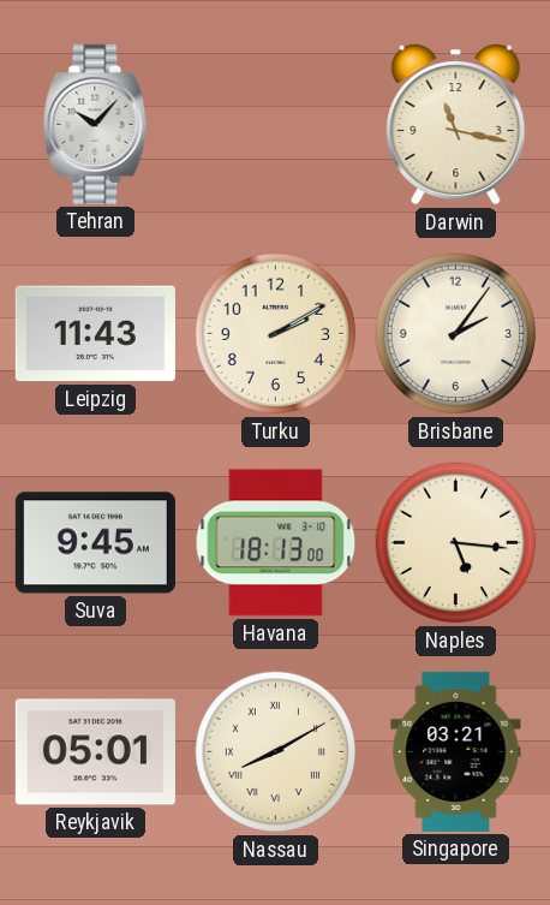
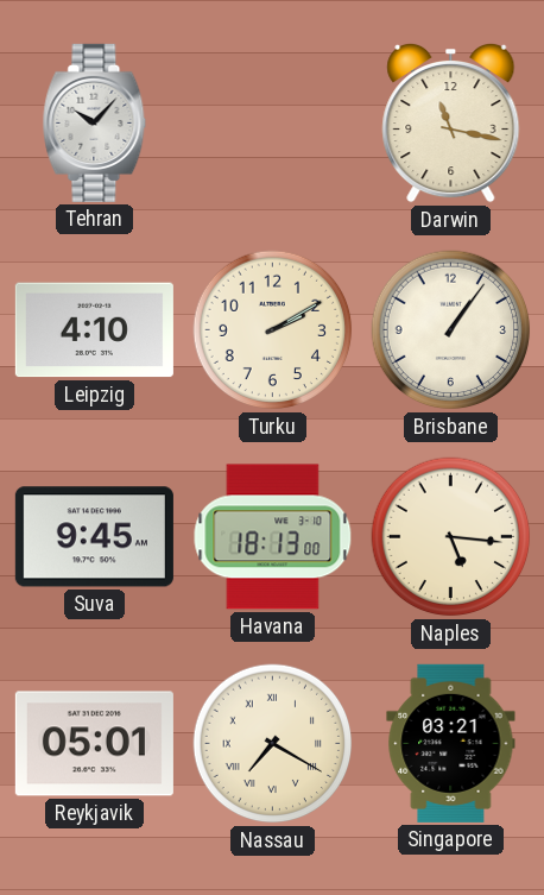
Leipzig: 11:43 -> 4:10
Brisbane: 2:06 -> 1:06
Nassau: 8:10 -> 7:20
